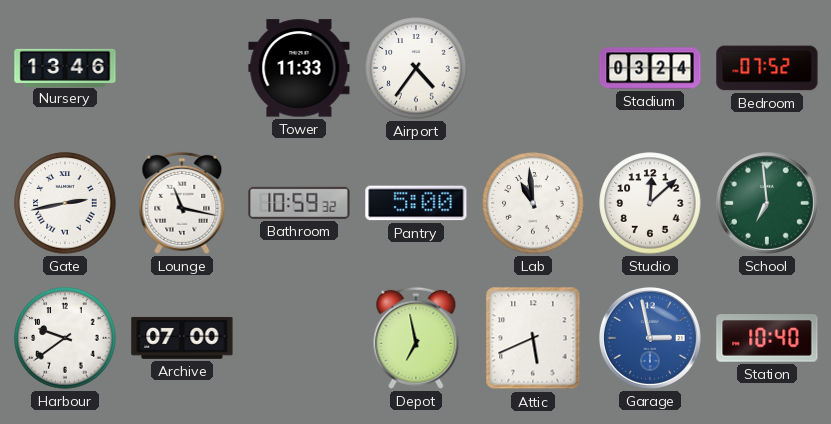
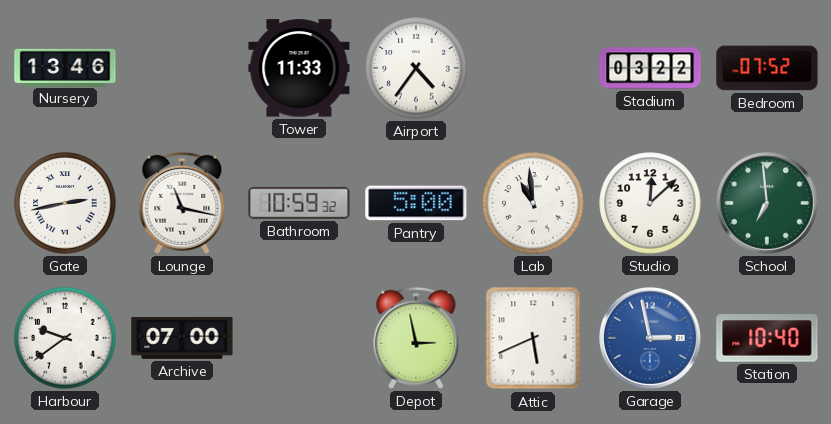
Stadium: 03:24 -> 03:22
Depot: 6:58 -> 2:58
